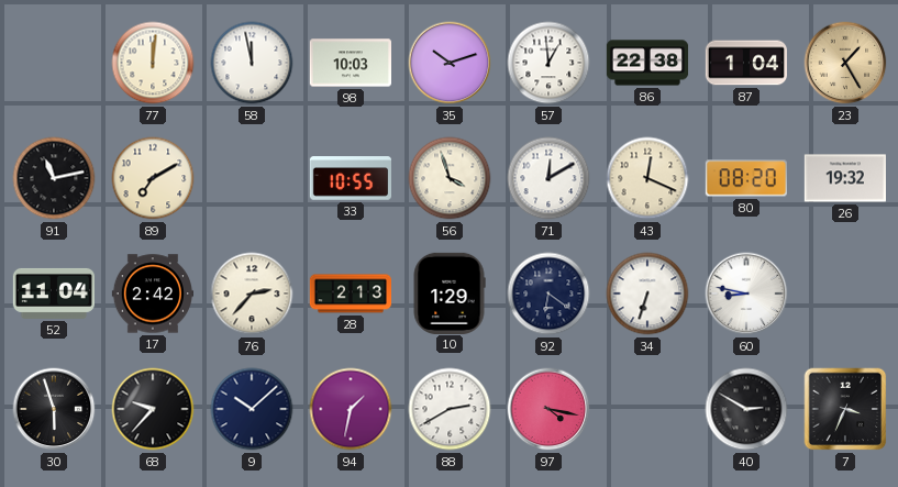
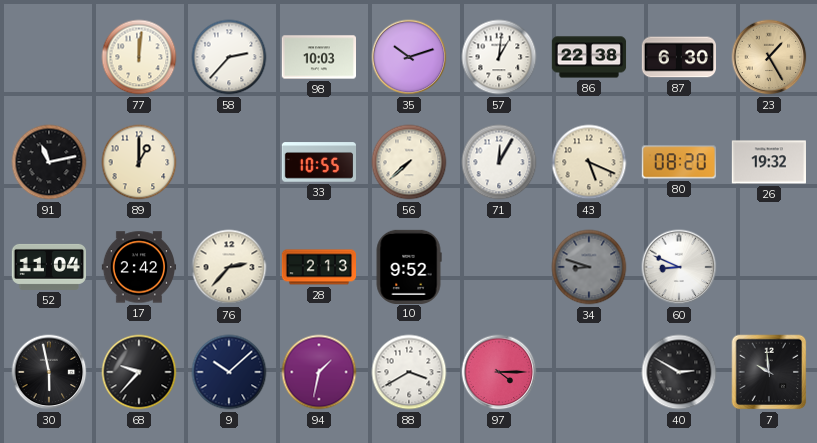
58: 11:58 -> 2:37
57: 12:59 -> 1:01
87: 1:04 -> 6:30
89: 7:10 -> 1:00
56: 3:57 -> 7:38
71: 12:10 -> 12:05
43: 12:19 -> 5:19
10: 1:29 -> 9:52
92: 6:21 -> none
34: 6:33 -> 8:48
34 dial: white -> grey
60: 8:47 -> 8:49
30: 5:57 -> 5:58
88: 2:40 -> 3:40
97: 4:17 -> 4:15
7: 3:34 -> 9:59
